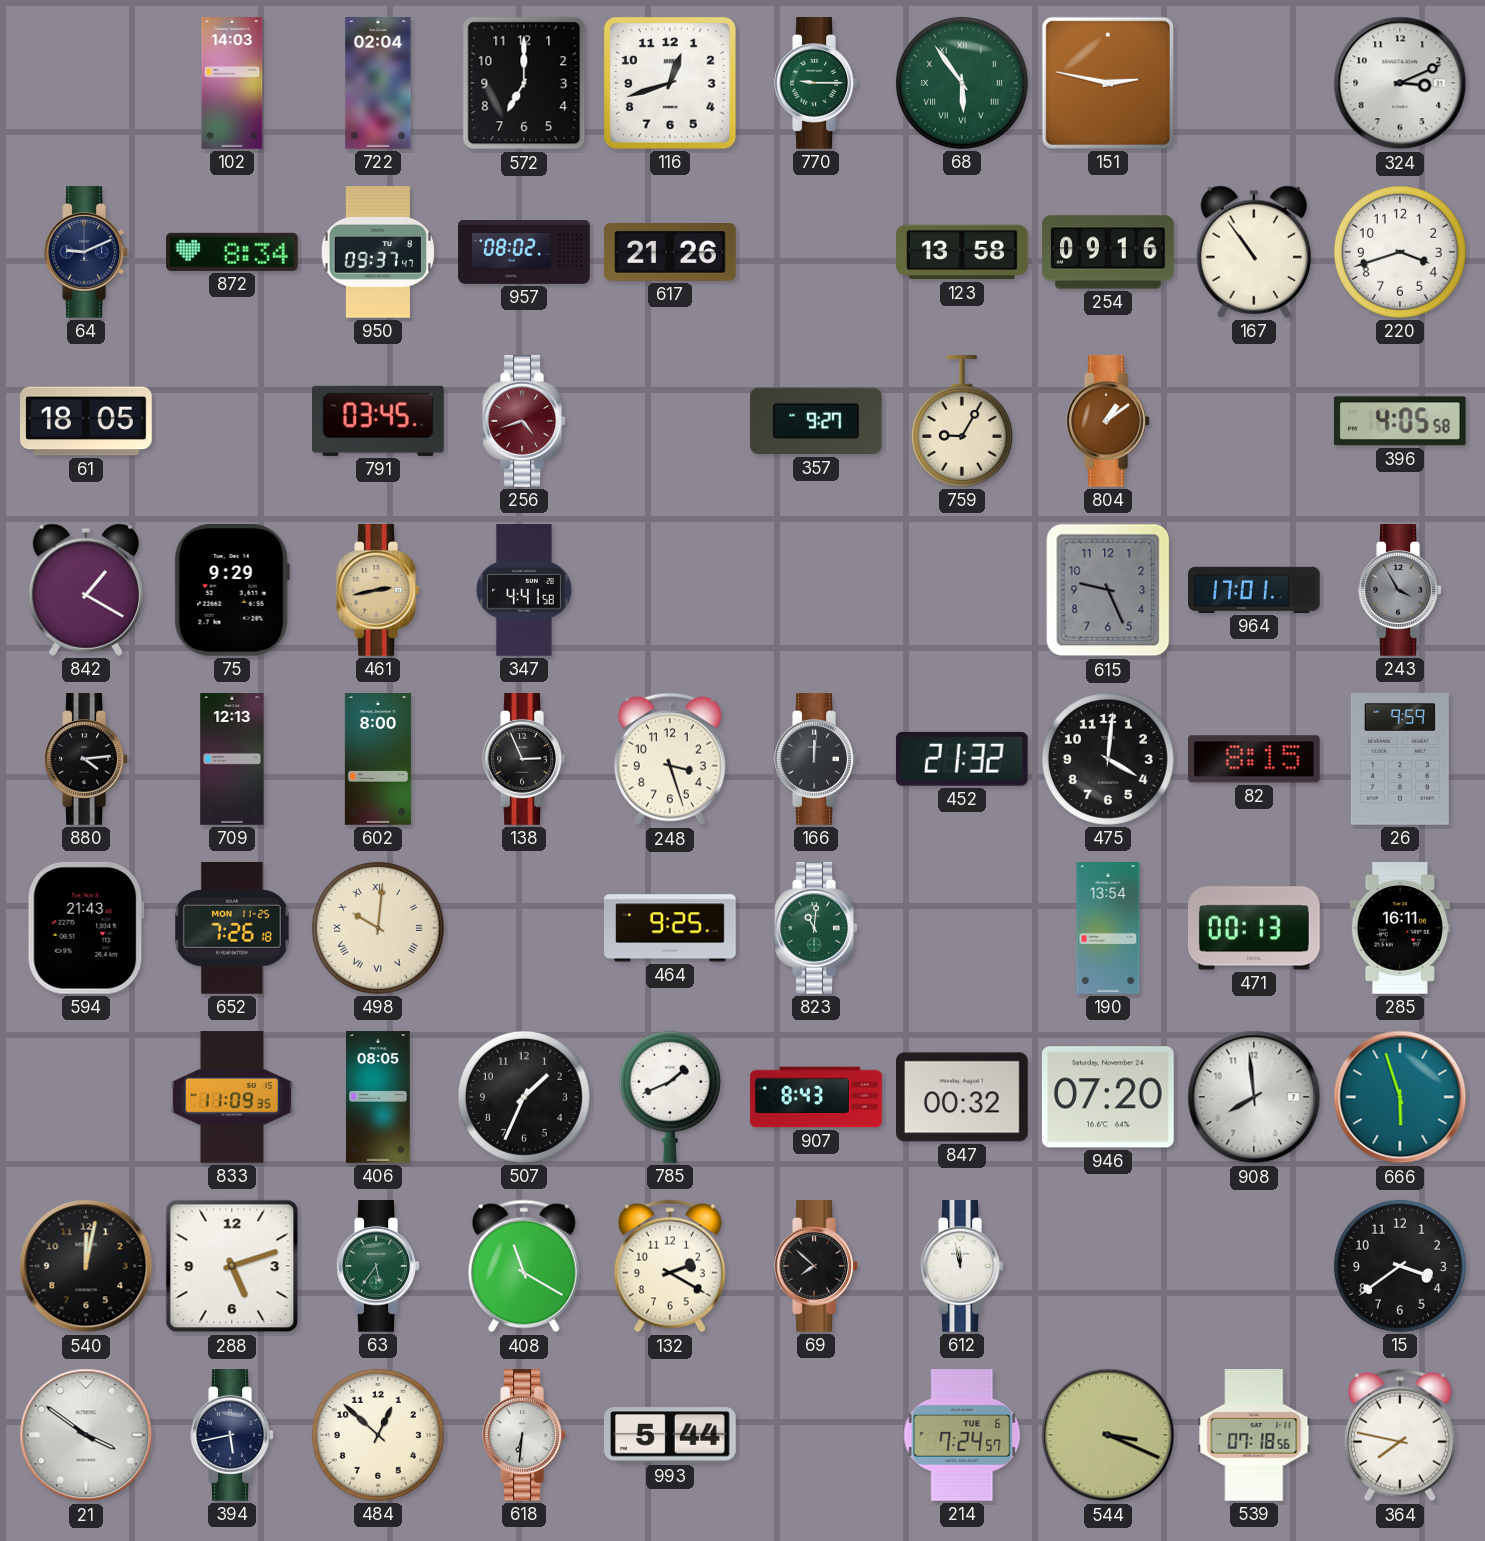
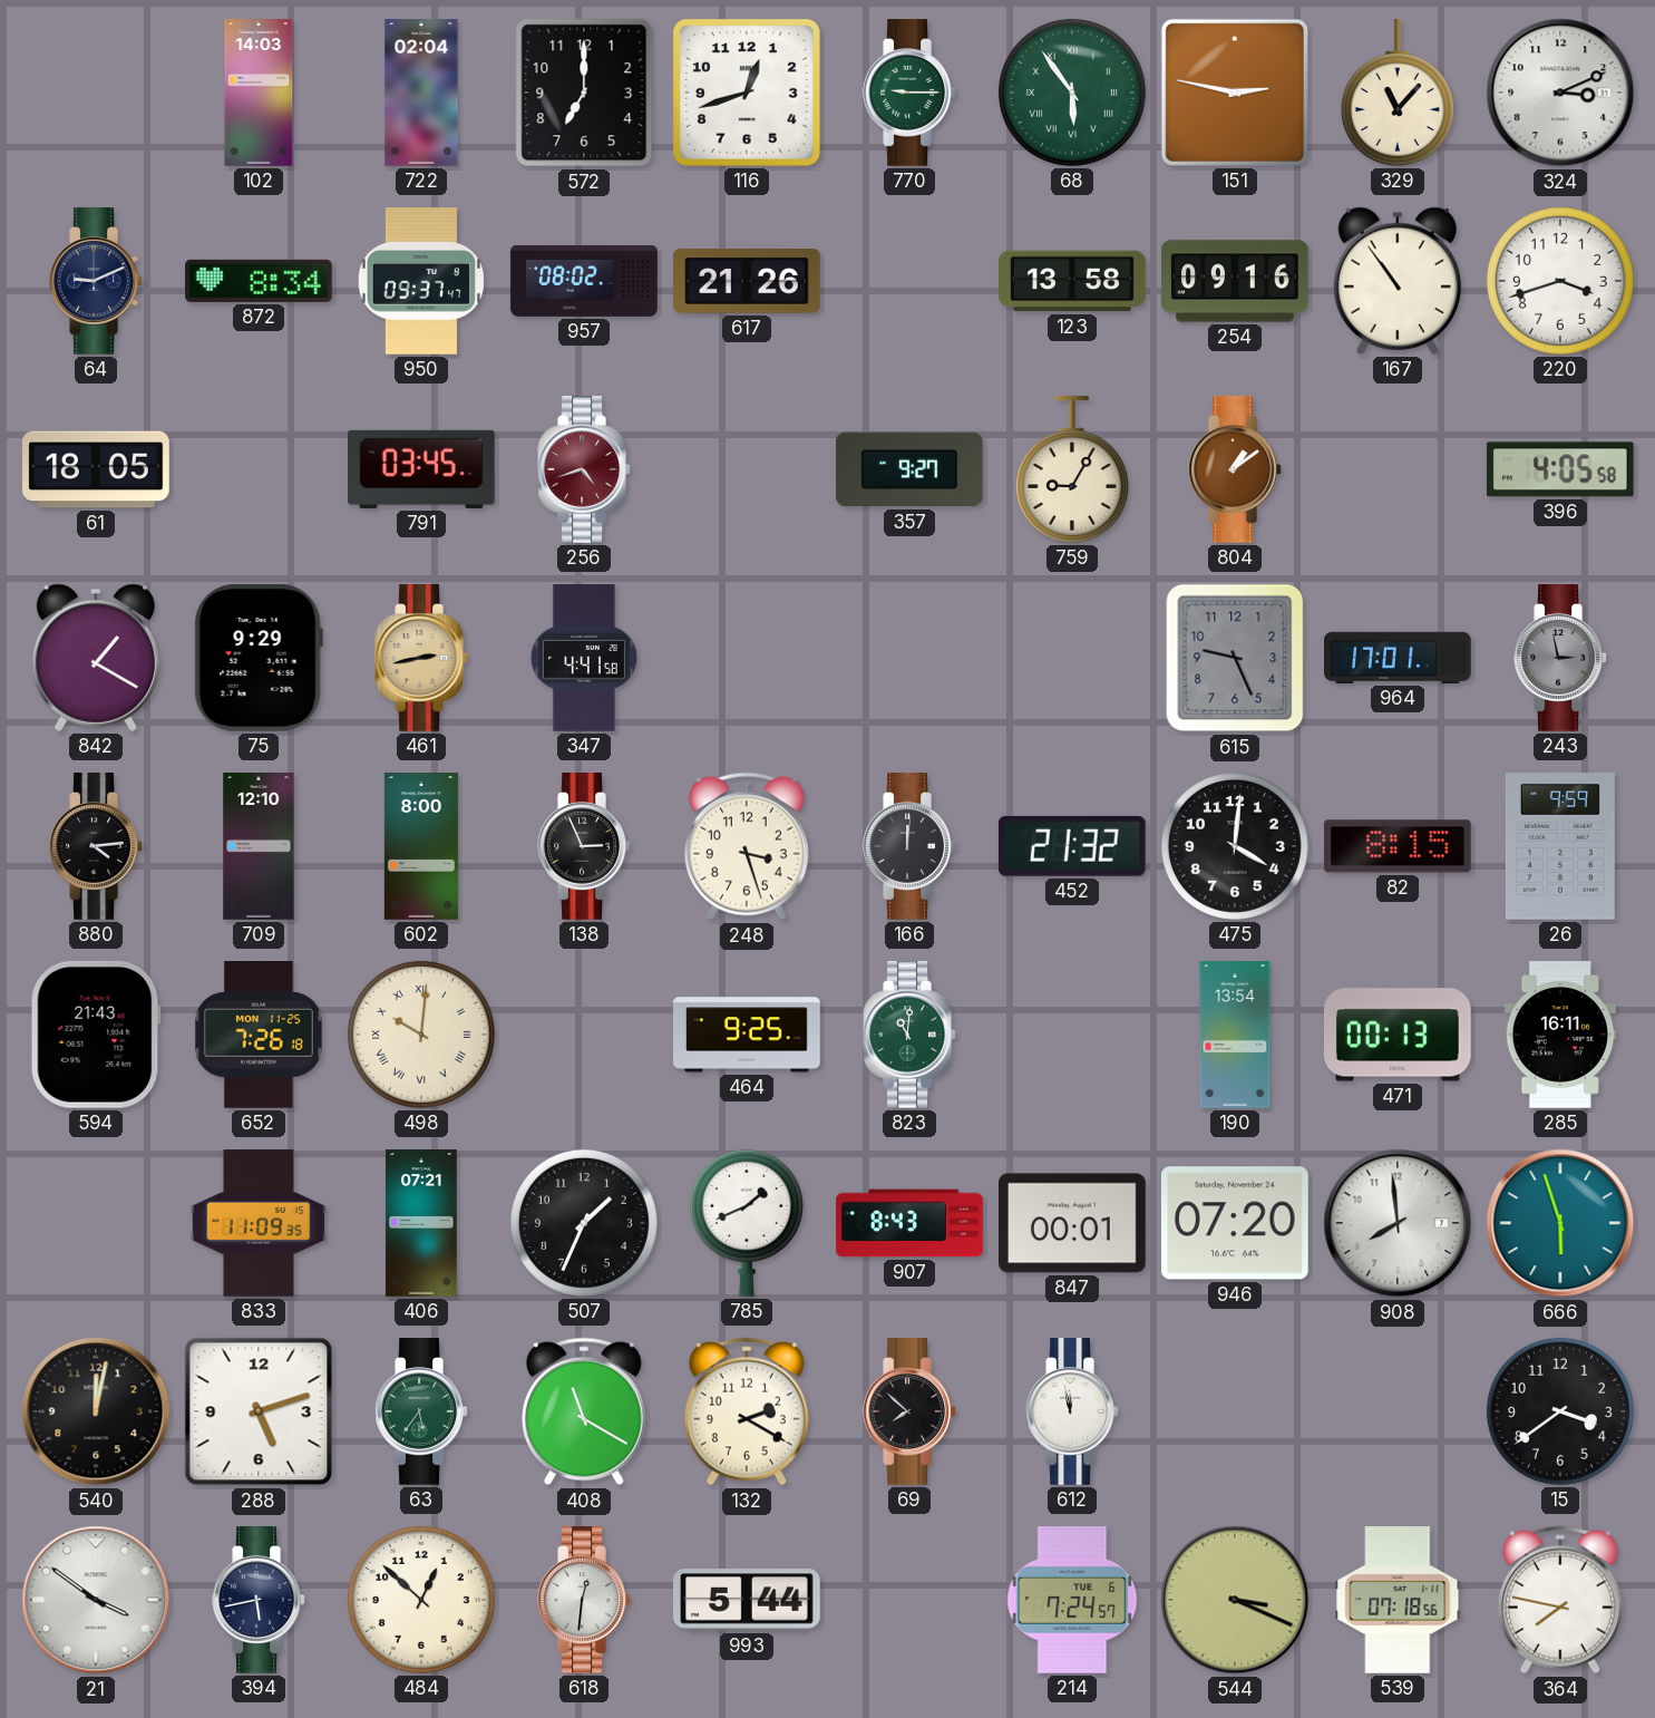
329: none -> 11:07
243: 3:55 -> 2:58
709: 12:13 -> 12:10
406: 08:05 -> 07:21
847: 00:32 -> 00:01
618: 6:31 -> 12:31
